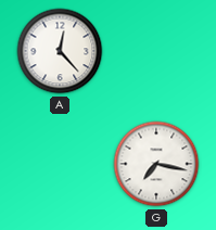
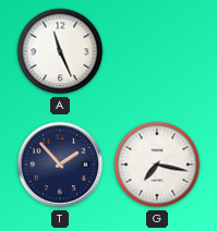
A: 12:23 -> 11:26
T: none -> 1:53
